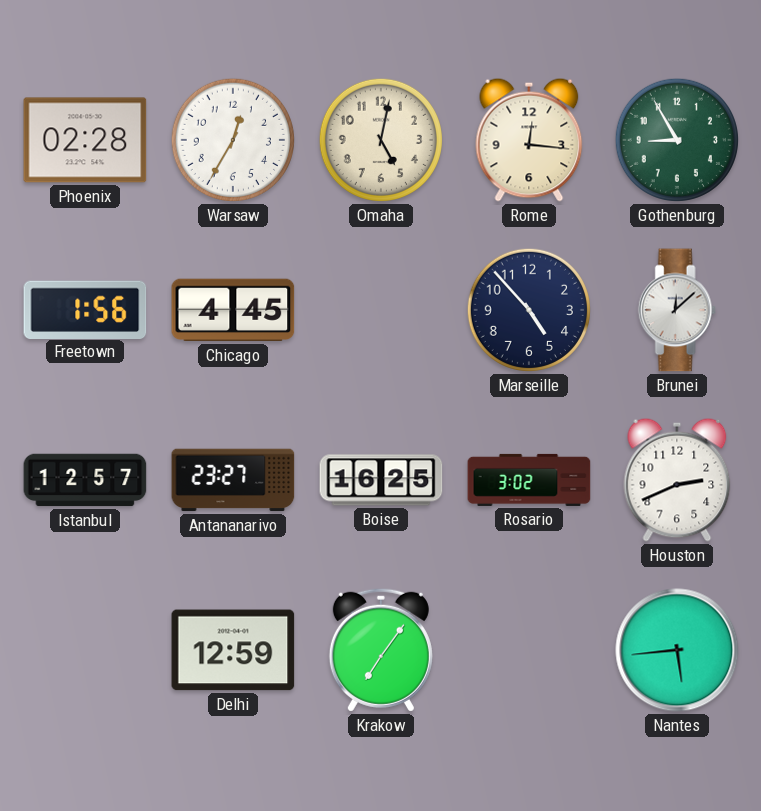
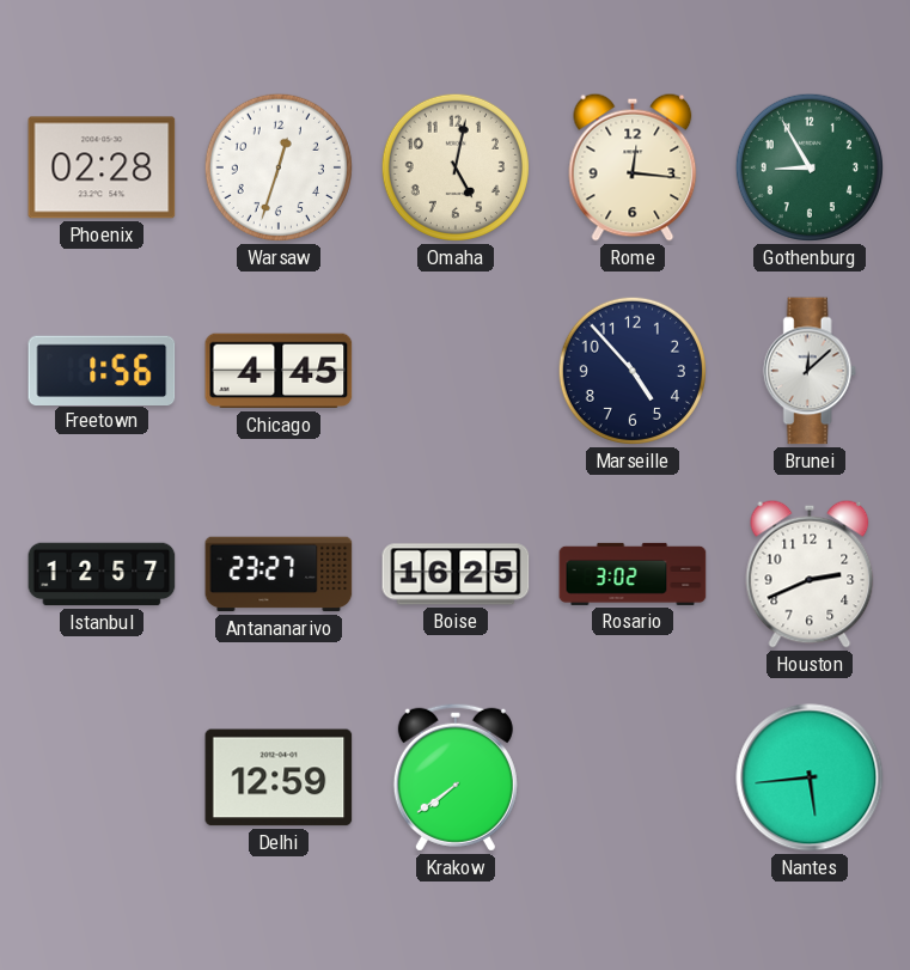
Warsaw: 12:35 -> 12:33
Krakow: 7:06 -> 7:39
